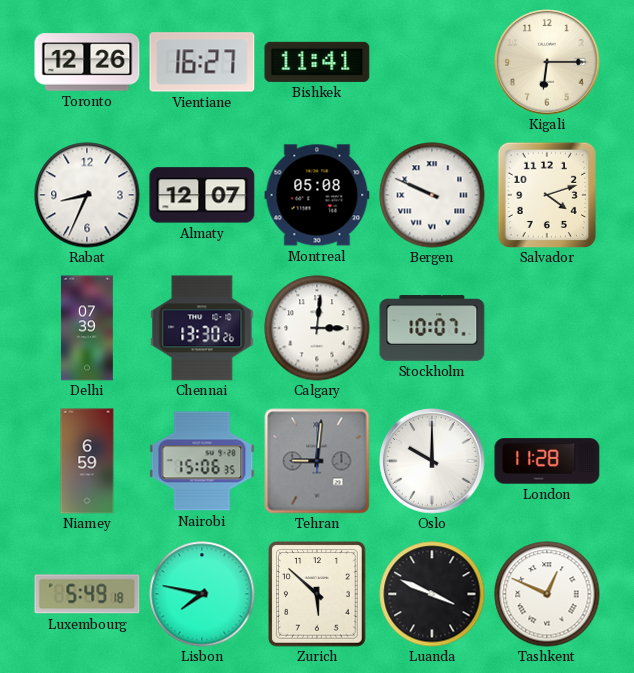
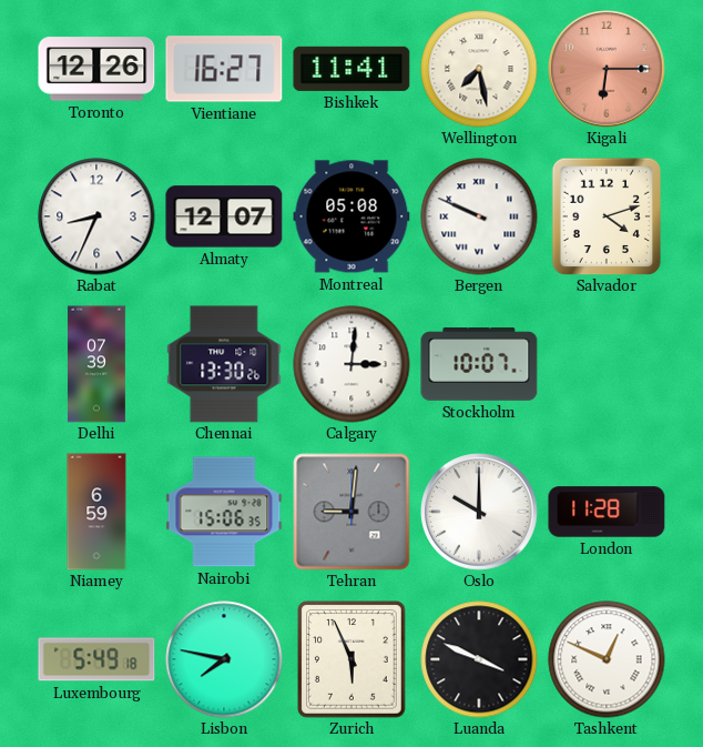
Wellington: none -> 7:28
Kigali dial: cream -> salmon
Zurich: 5:52 -> 5:56
